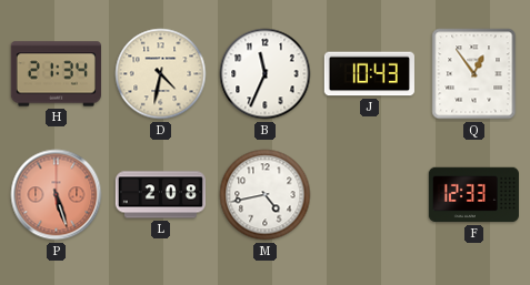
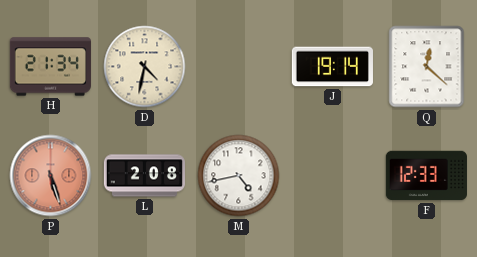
B: 11:34 -> none
J: 10:43 -> 19:14
Q: 12:54 -> 12:22
